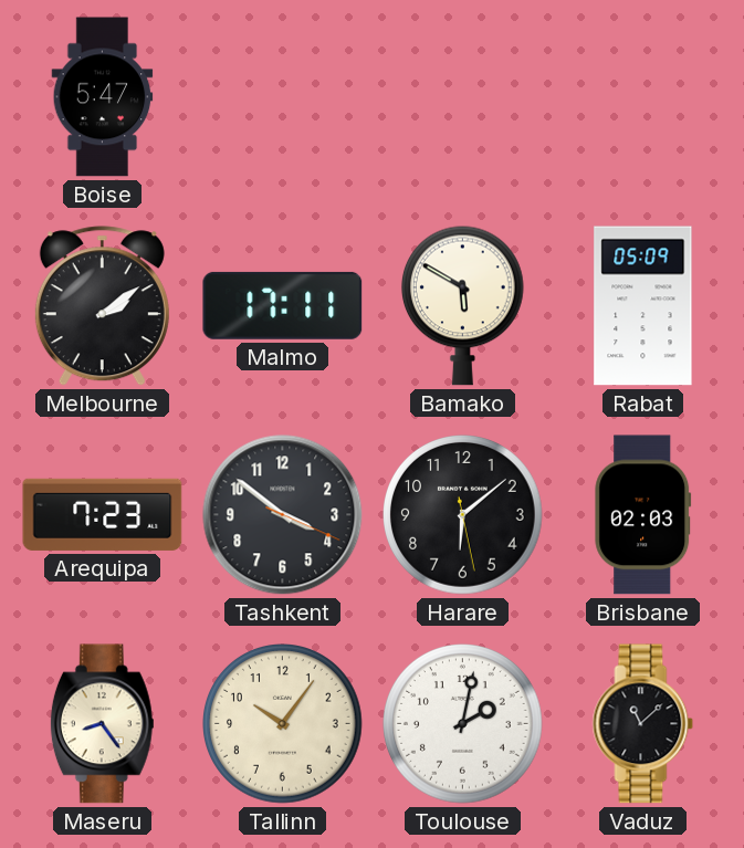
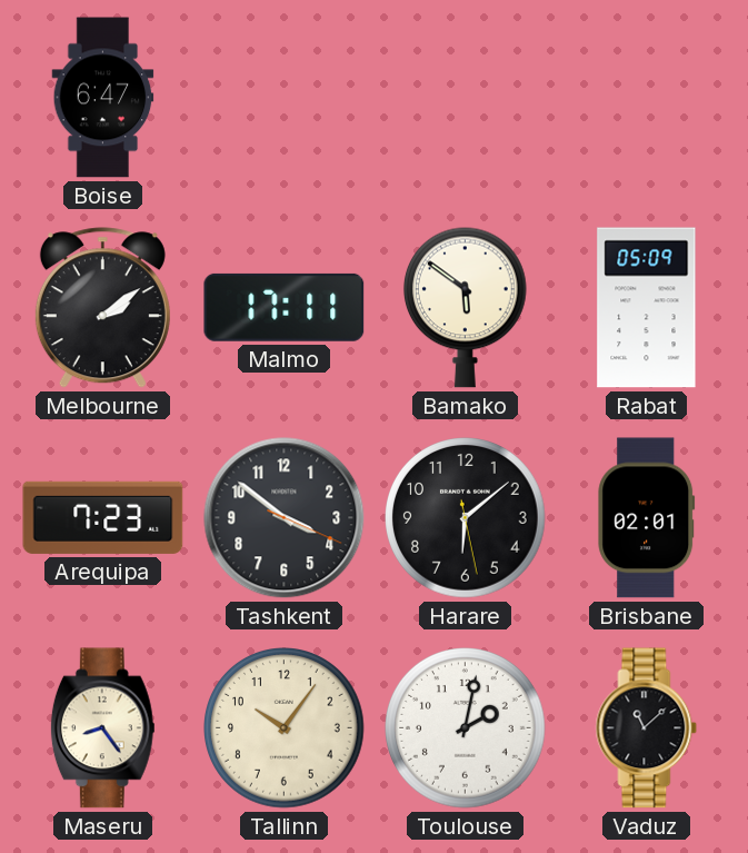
Boise: 5:47 -> 6:47
Bamako: 5:50 -> 5:51
Brisbane: 02:03 -> 02:01
